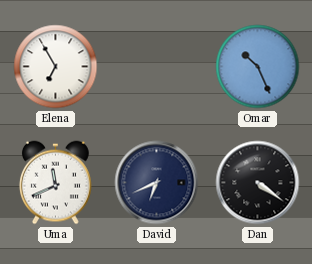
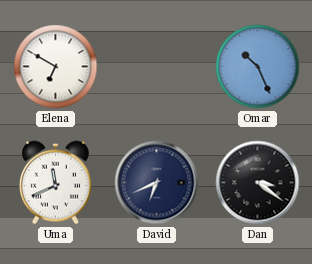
Elena: 6:55 -> 6:50
Dan: 4:21 -> 3:21
